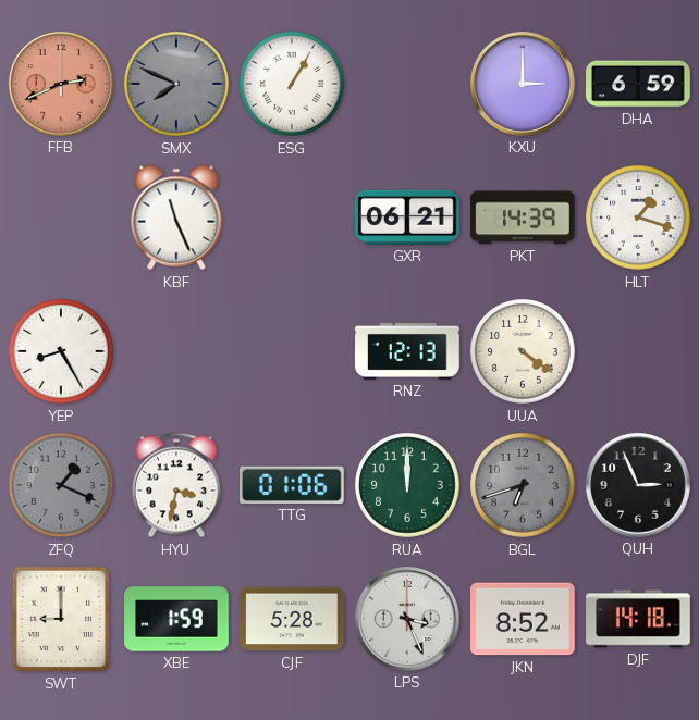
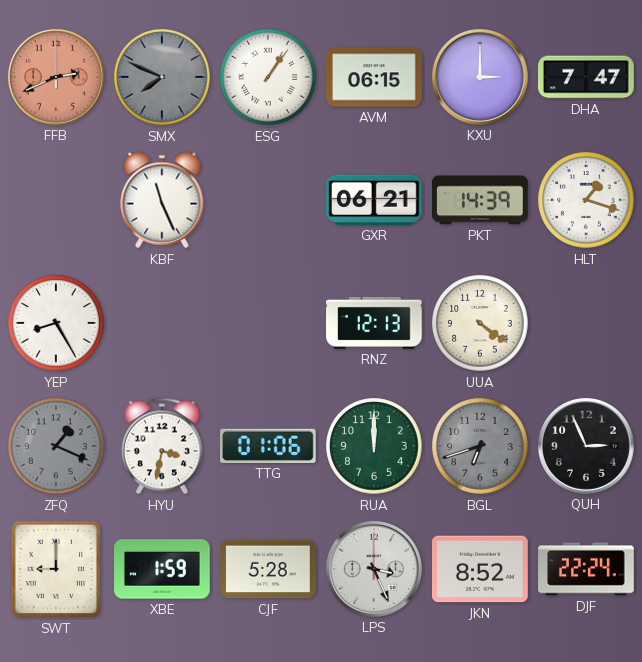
ESG: 1:05 -> 1:06
AVM: none -> 06:15
DHA: 6:59 -> 7:47
DJF: 14:18 -> 22:24
